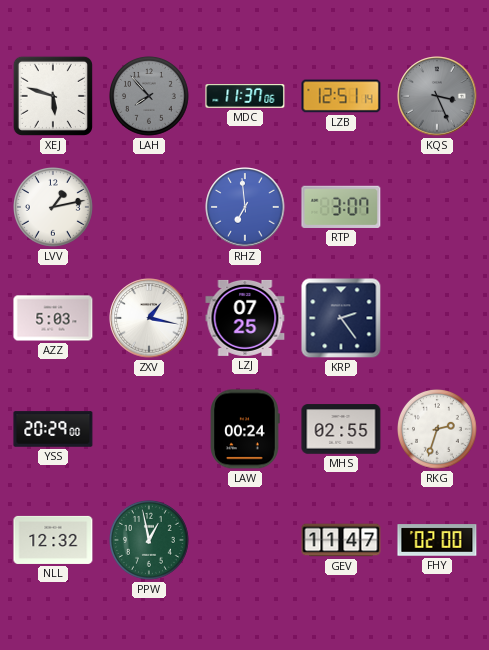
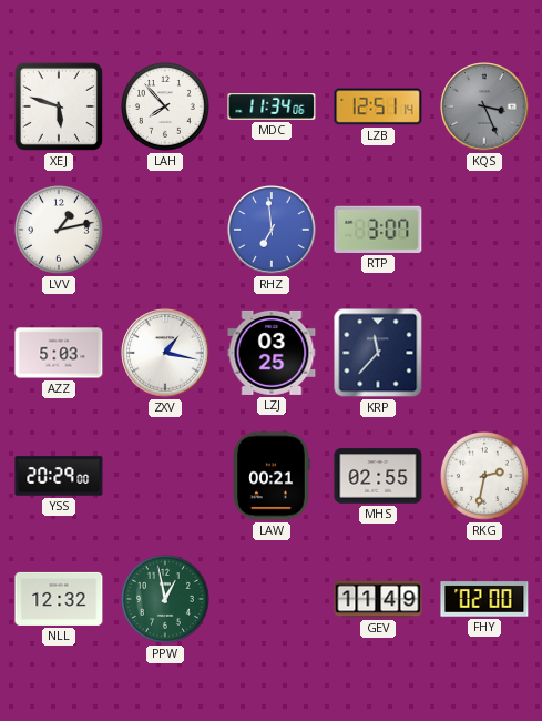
LAH dial: grey -> white
MDC: 11:37 -> 11:34
LZJ: 07:25 -> 03:25
KRP: 2:24 -> 11:37
LAW: 00:24 -> 00:21
RKG: 2:33 -> 2:32
GEV: 11:47 -> 11:49
